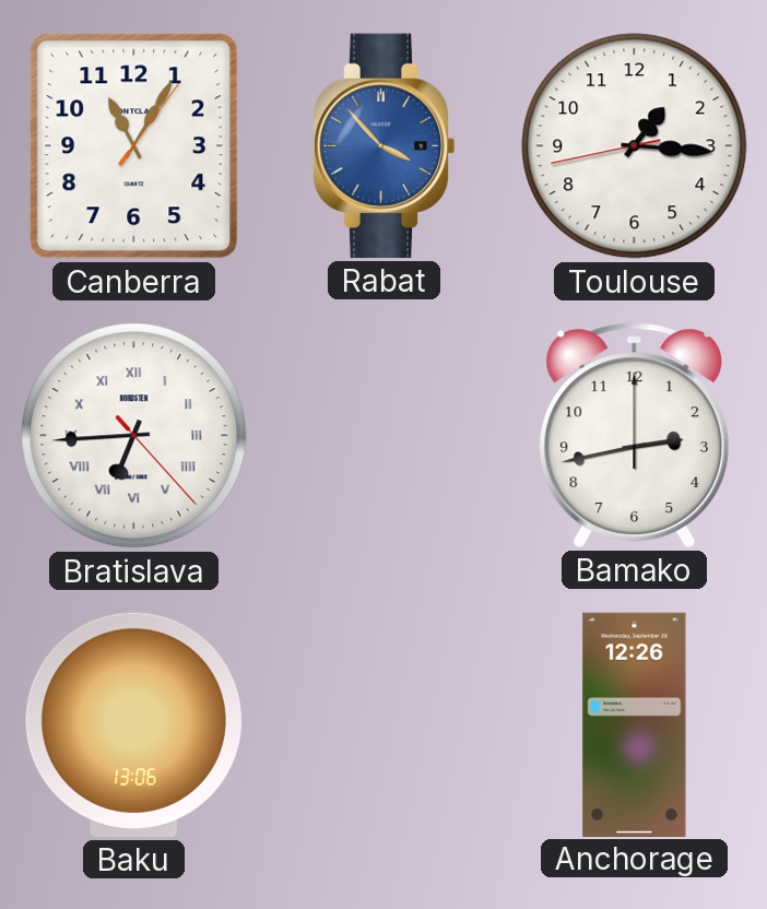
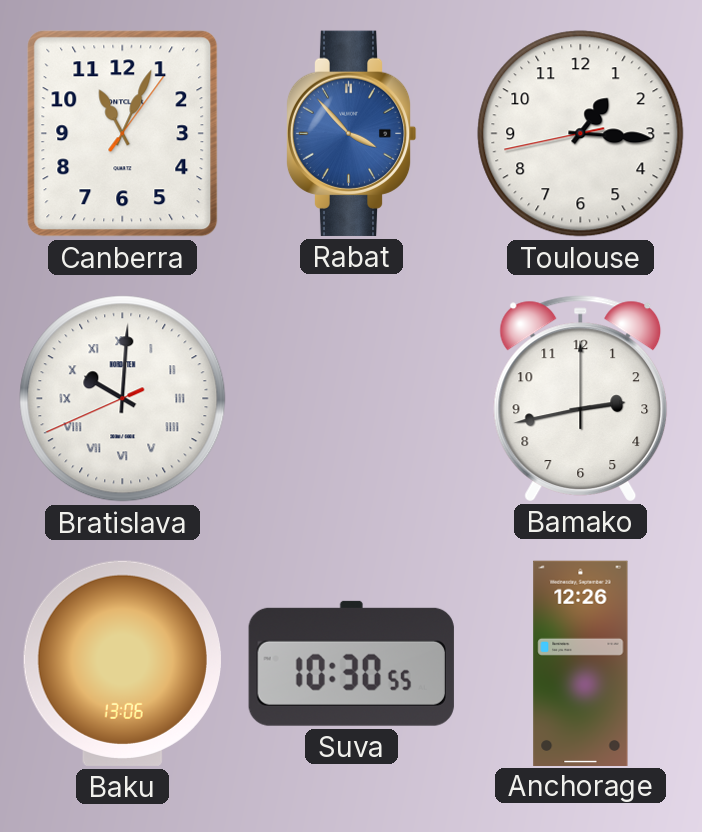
Canberra: 11:05 -> 11:04
Bratislava: 6:44 -> 10:00
Suva: none -> 10:30
